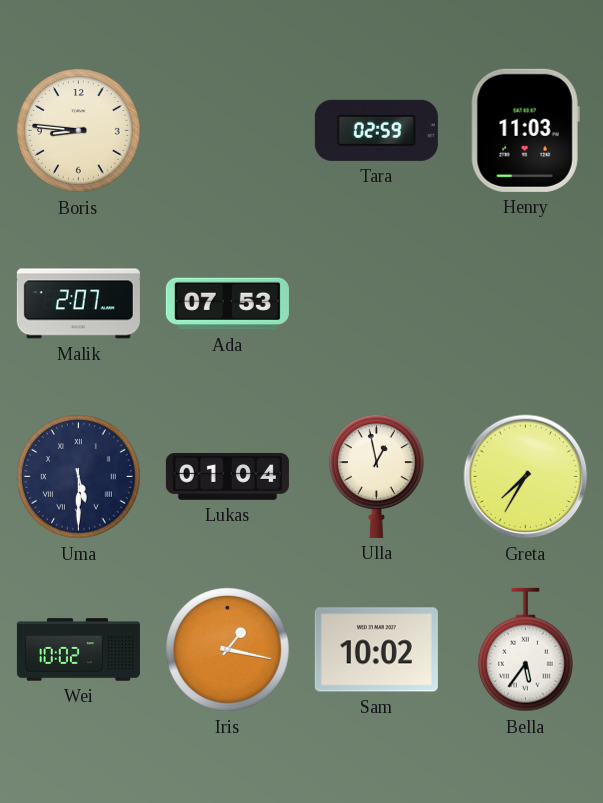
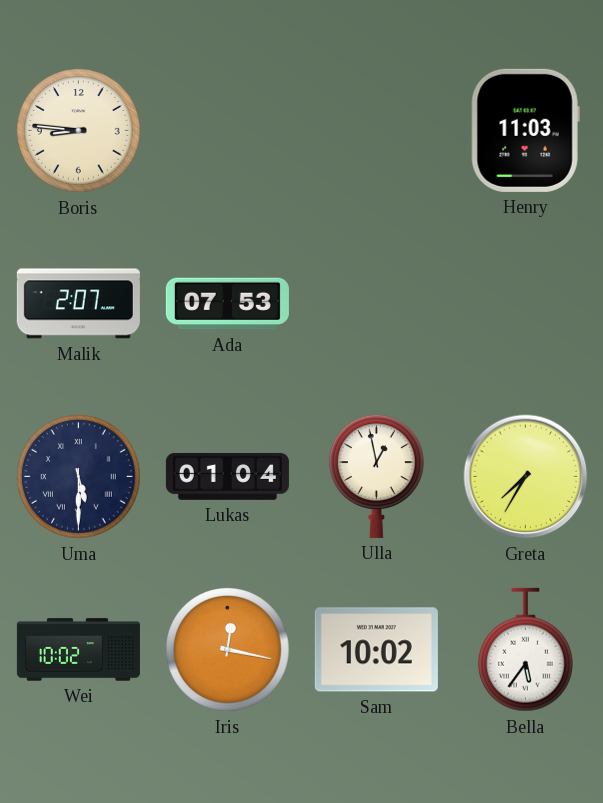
Tara: 02:59 -> none
Iris: 1:17 -> 12:17
